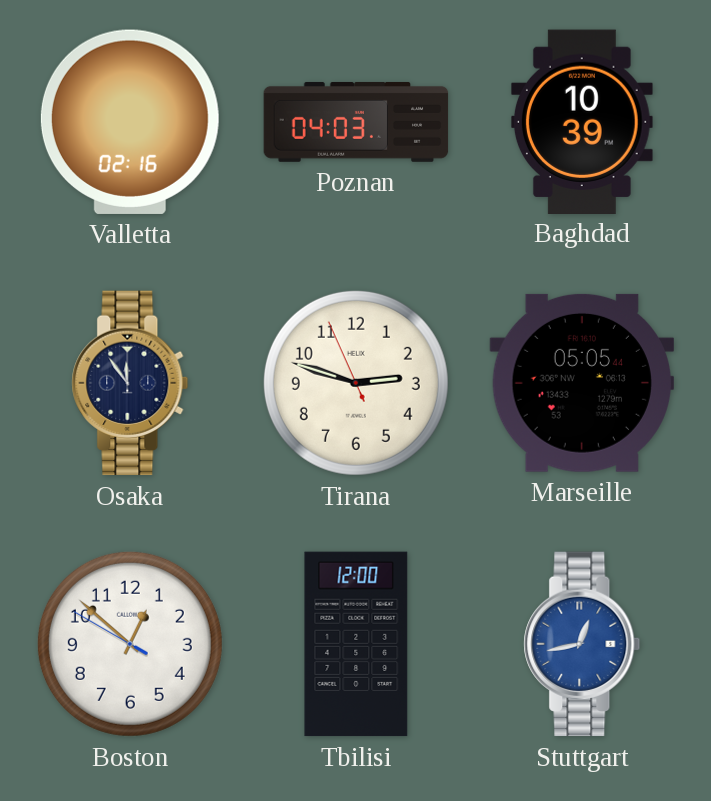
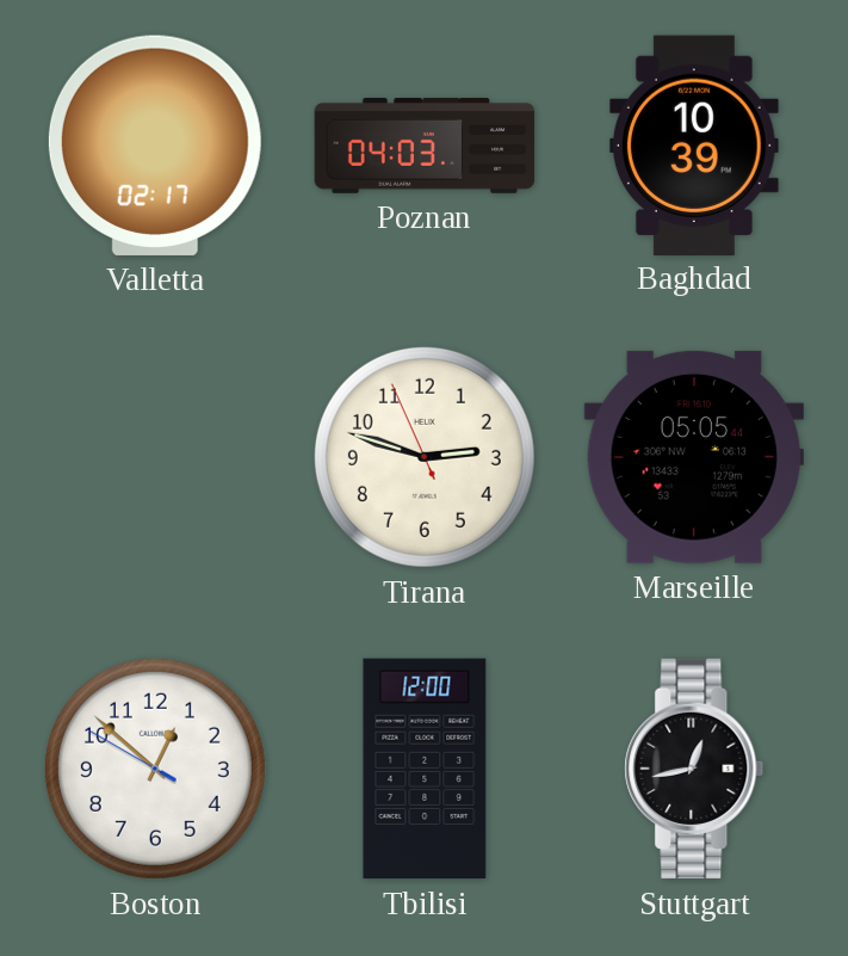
Valletta: 02:16 -> 02:17
Osaka: 11:54 -> none
Stuttgart dial: blue -> black
